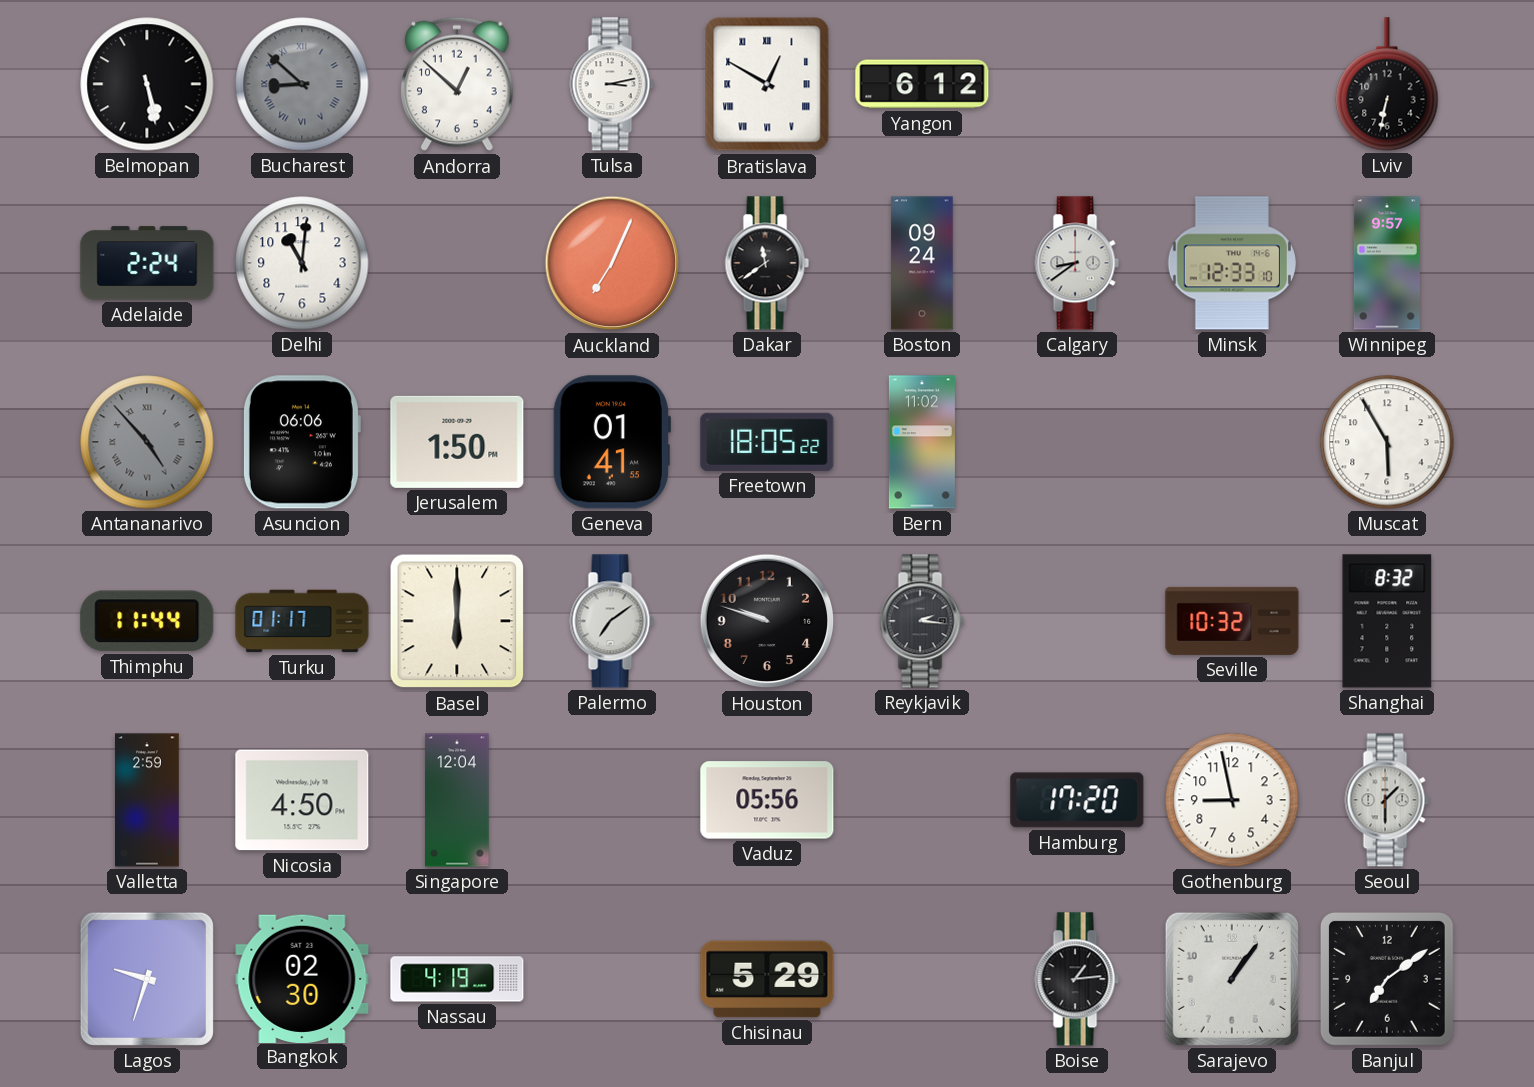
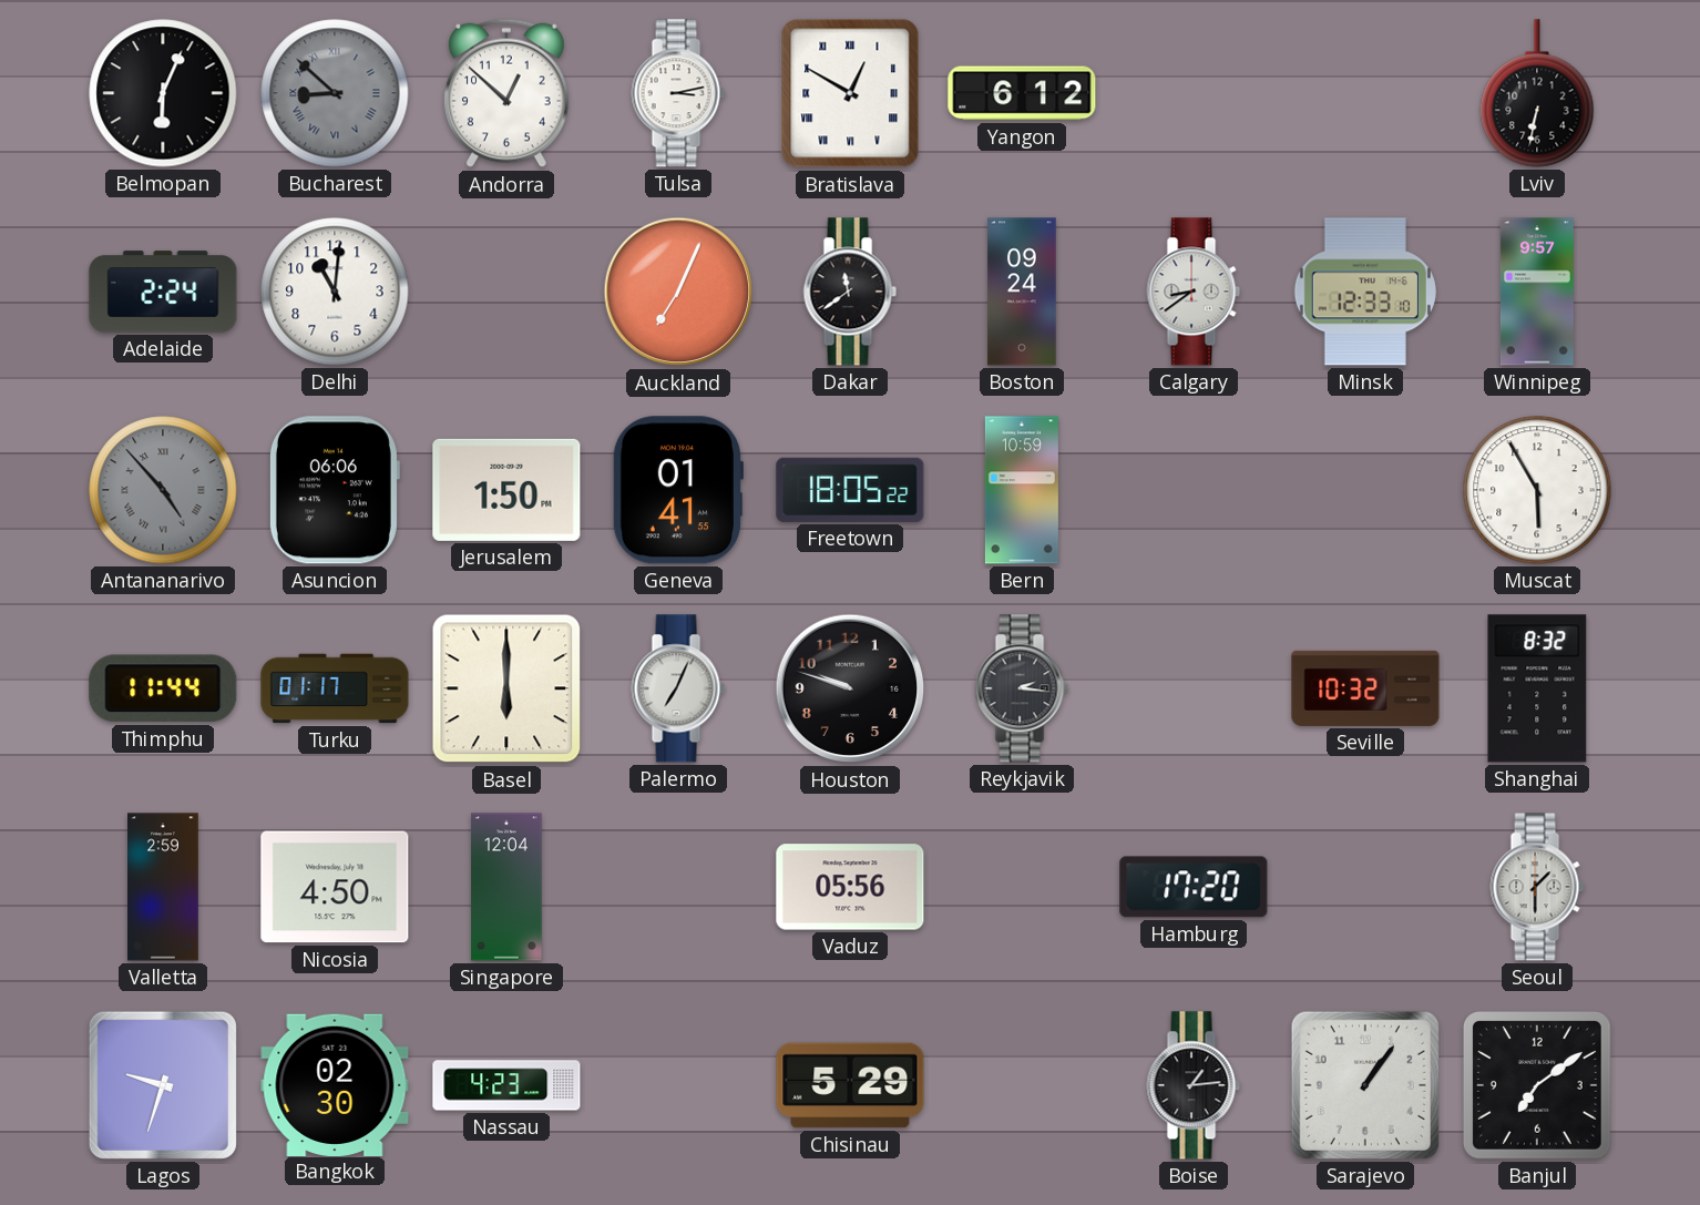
Belmopan: 5:28 -> 6:04
Bern: 11:02 -> 10:59
Palermo: 7:09 -> 7:04
Gothenburg: 8:58 -> none
Nassau: 4:19 -> 4:23
